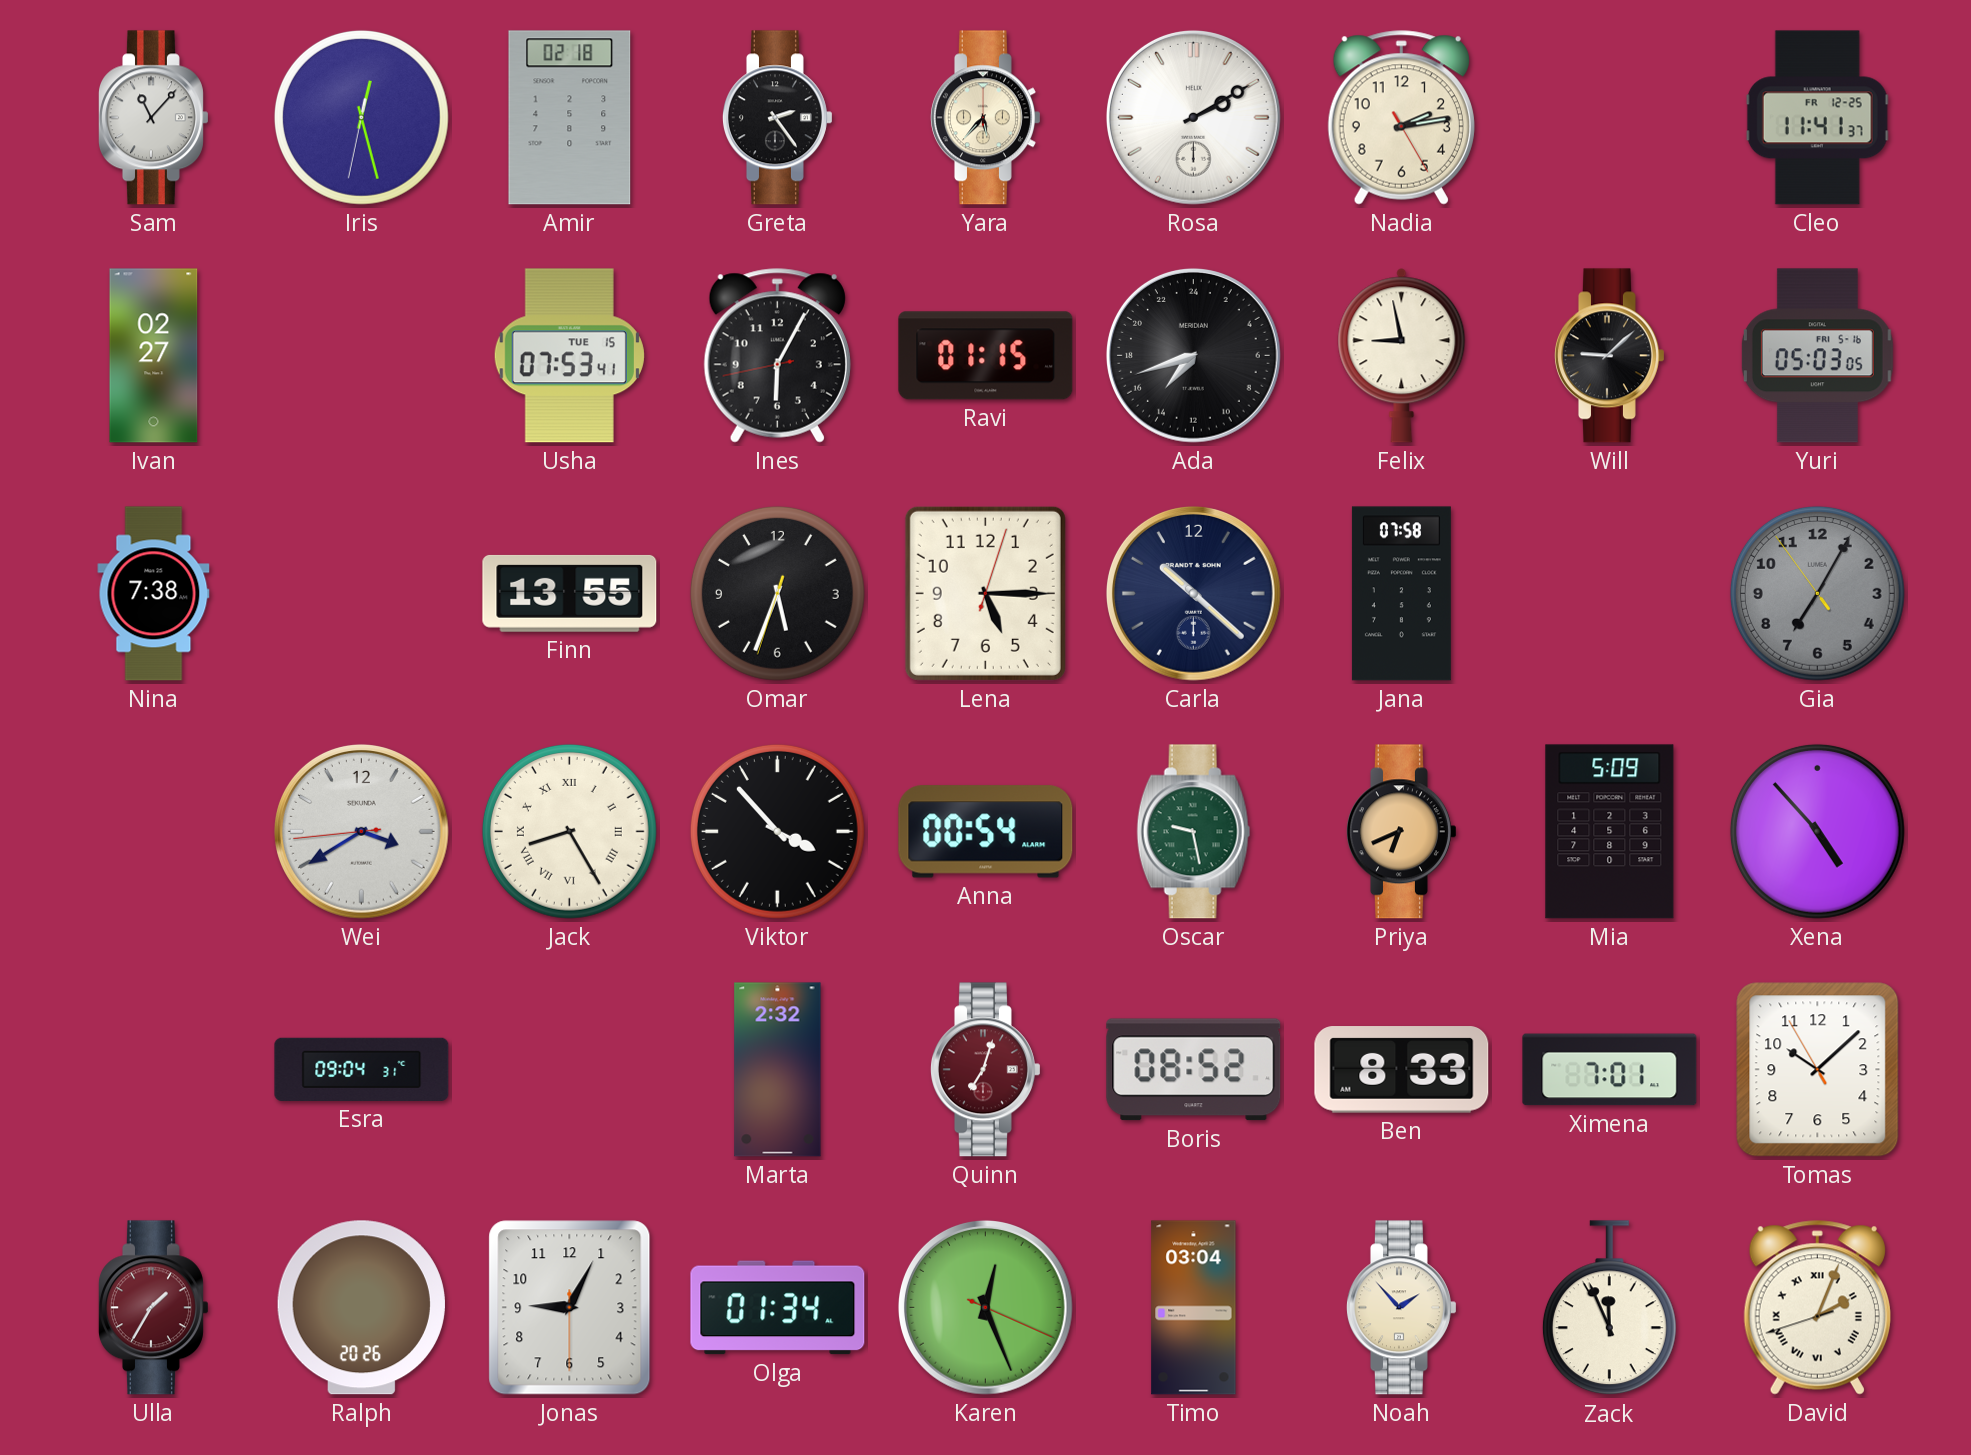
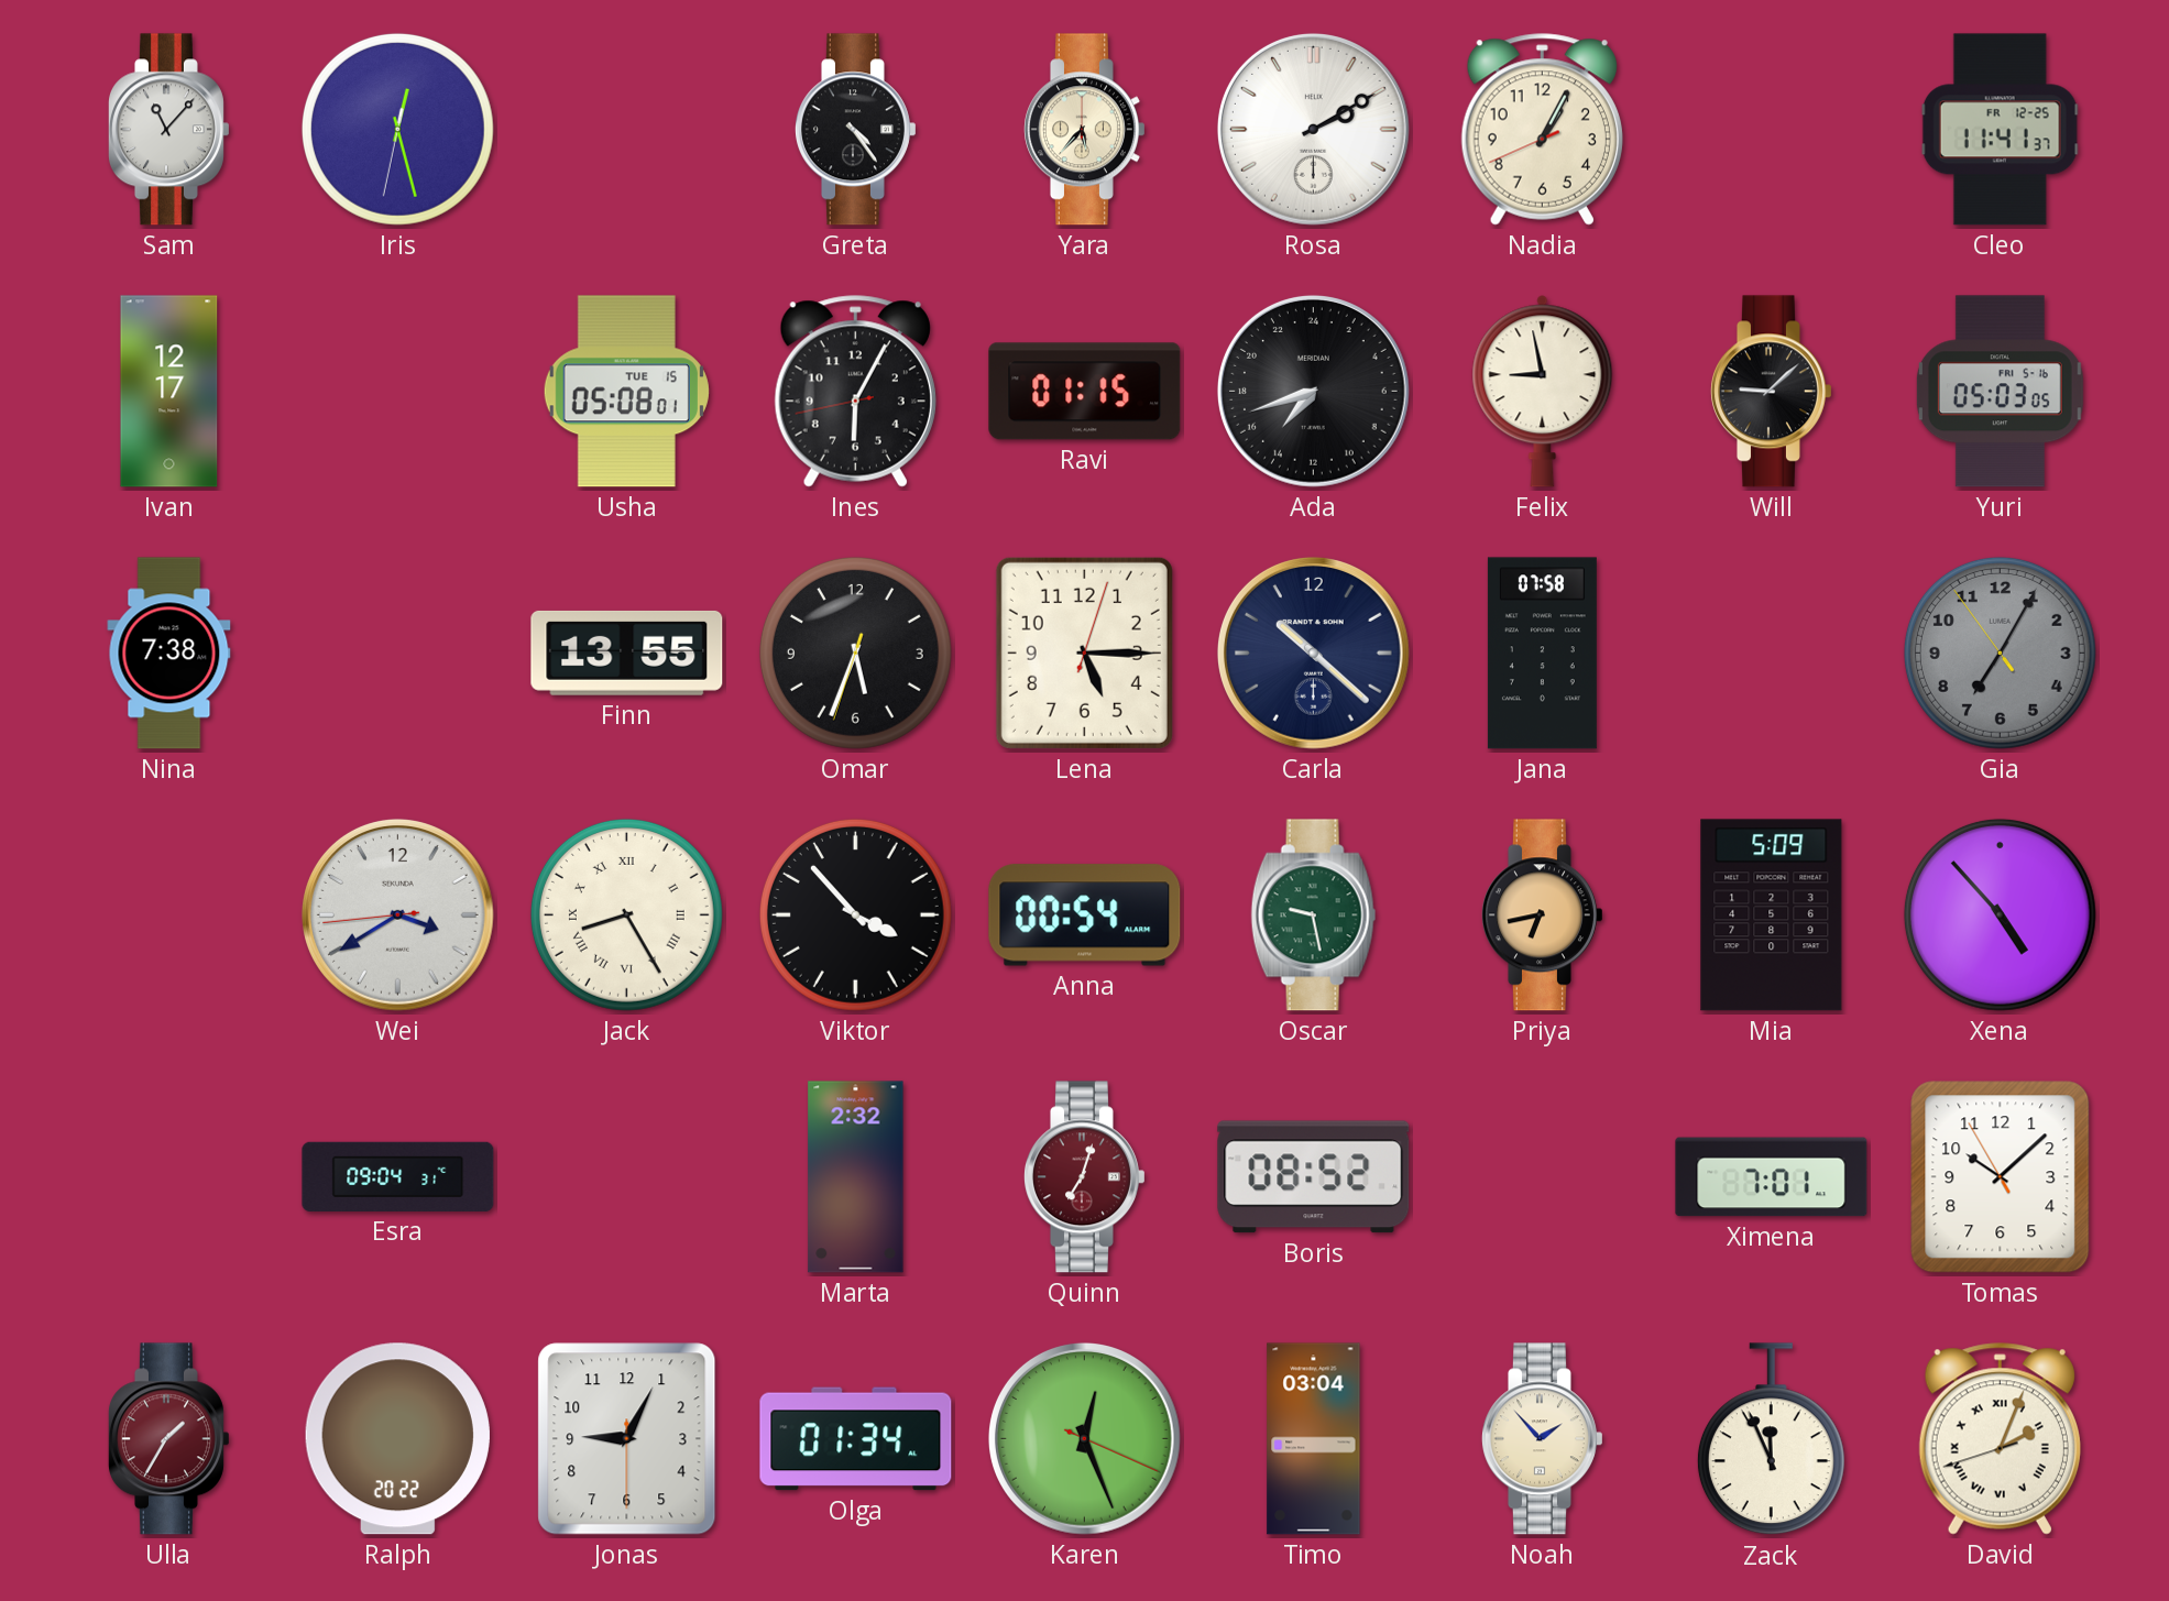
Amir: 02:18 -> none
Greta: 2:24 -> 4:24
Nadia: 2:13 -> 1:04
Ivan: 02:27 -> 12:17
Usha: 07:53 -> 05:08
Priya: 6:41 -> 6:43
Ben: 8:33 -> none
Ralph: 20:26 -> 20:22
